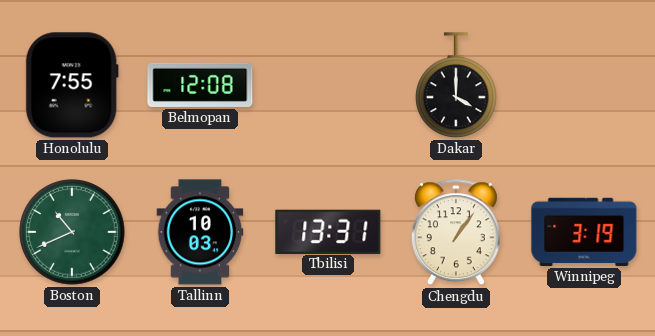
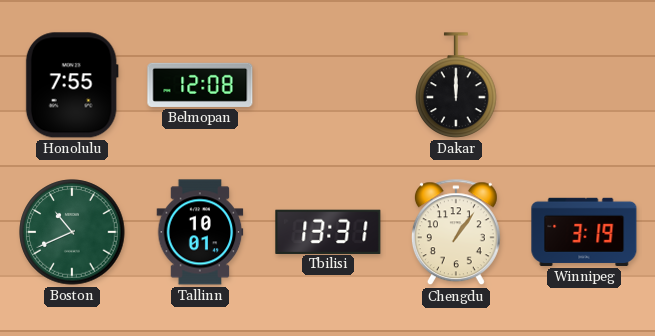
Dakar: 4:00 -> 12:00
Tallinn: 10:03 -> 10:01
